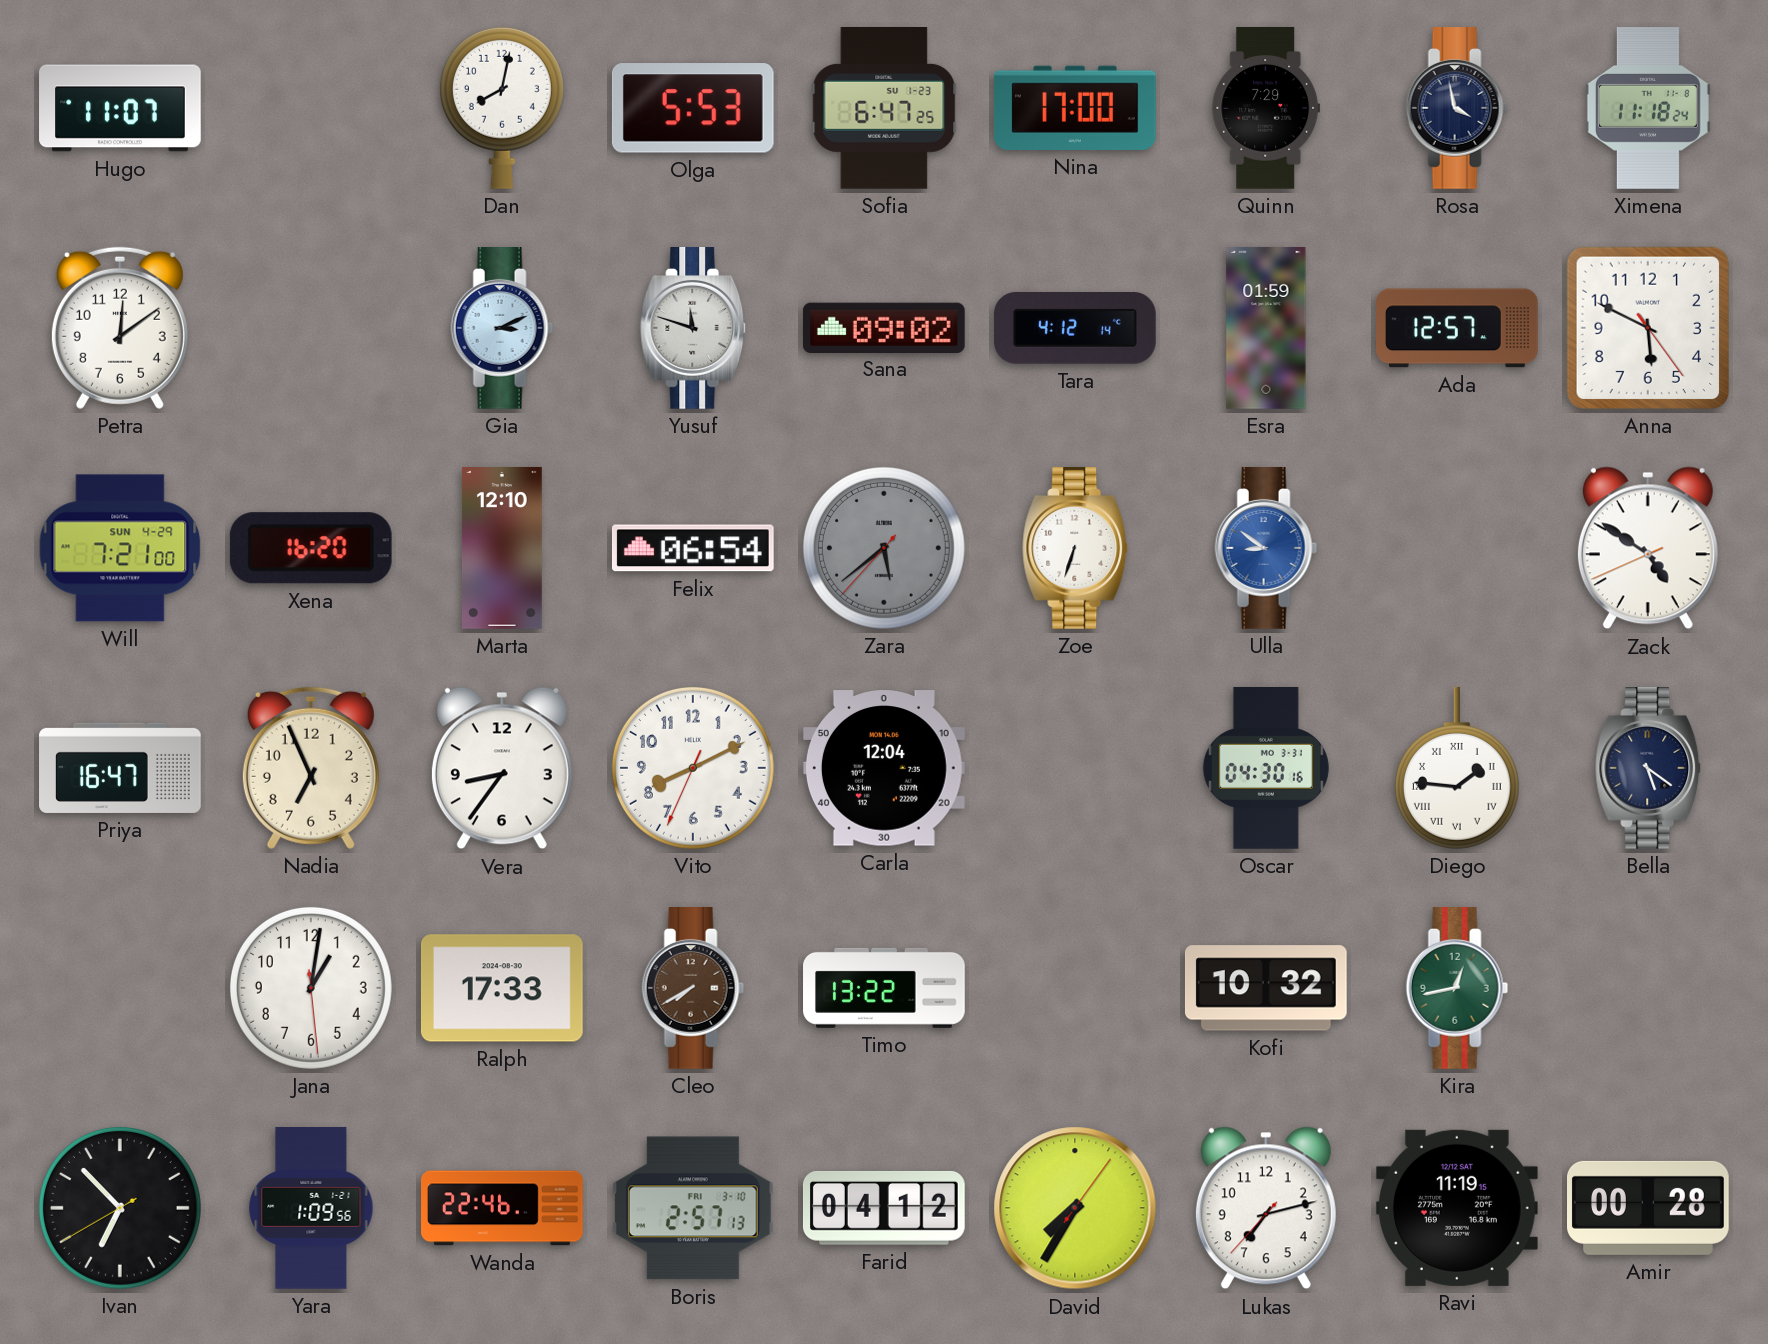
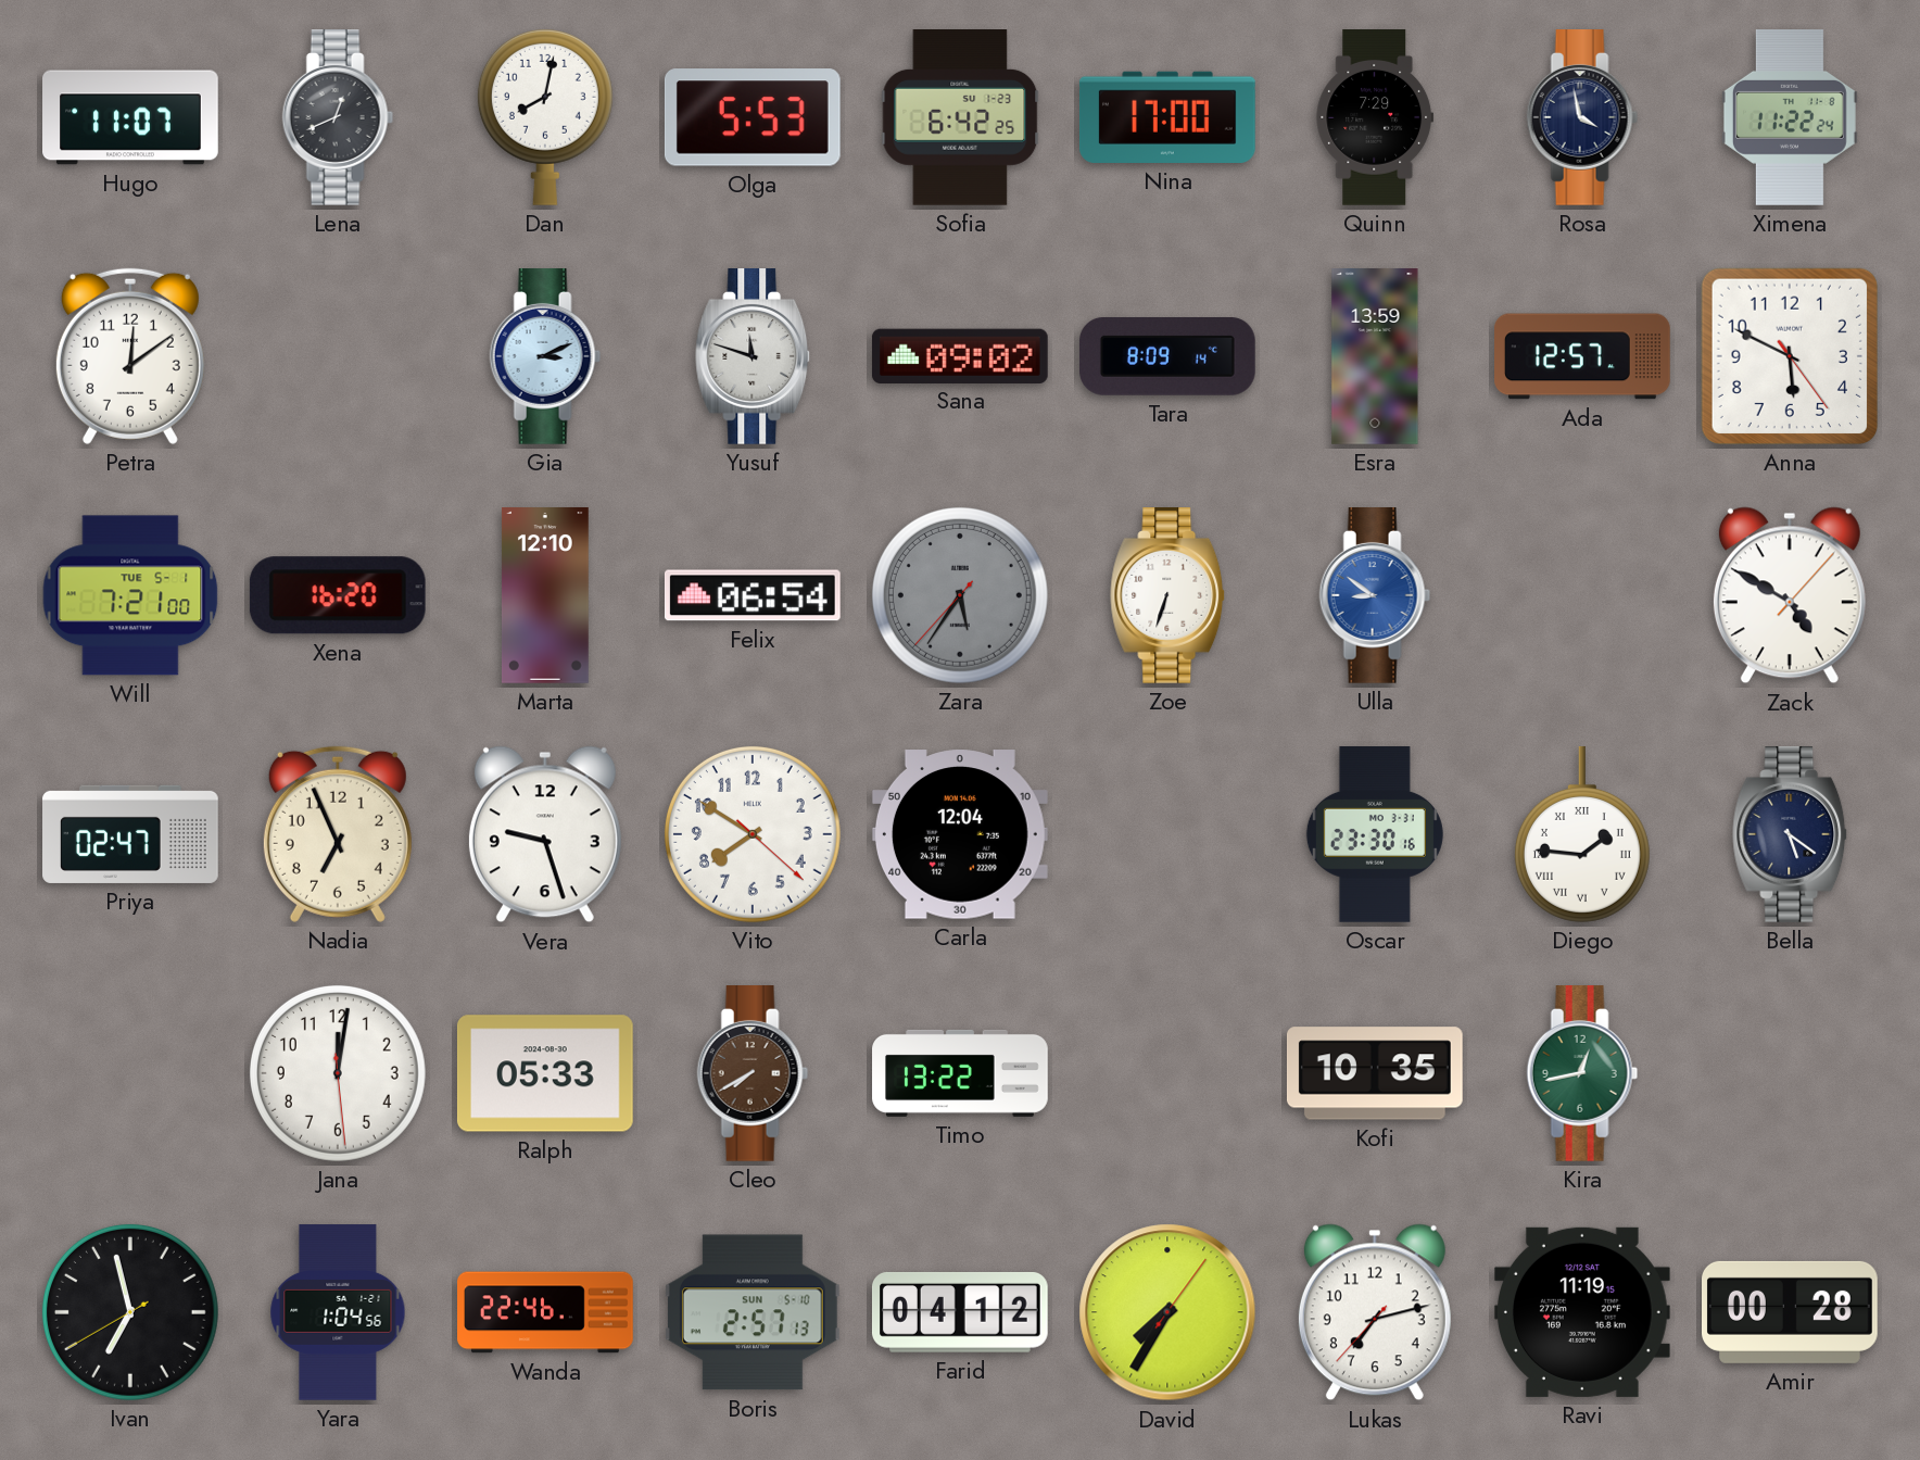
Lena: none -> 12:41
Sofia: 6:47 -> 6:42
Ximena: 11:18 -> 11:22
Tara: 4:12 -> 8:09
Esra: 01:59 -> 13:59
Will date: SUN 4-29 -> TUE 5-1
Zara: 5:38 -> 5:35
Zack: 4:50:41 -> 4:50:07
Priya: 16:47 -> 02:47
Vera: 8:36 -> 9:27
Vito: 8:10 -> 7:50
Oscar: 04:30 -> 23:30
Jana: 1:01 -> 12:01
Ralph: 17:33 -> 05:33
Kofi: 10:32 -> 10:35
Ivan: 6:52 -> 6:57
Yara: 1:09 -> 1:04
Boris date: FRI 3-10 -> SUN 5-10
